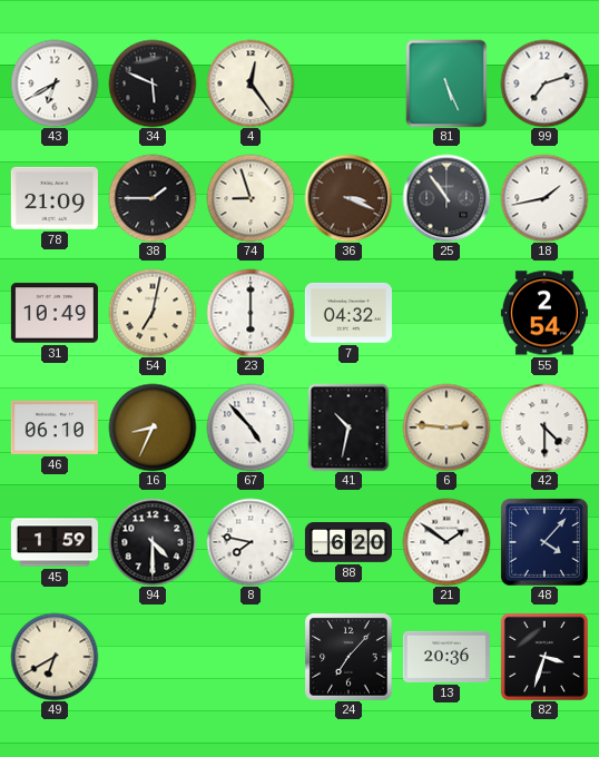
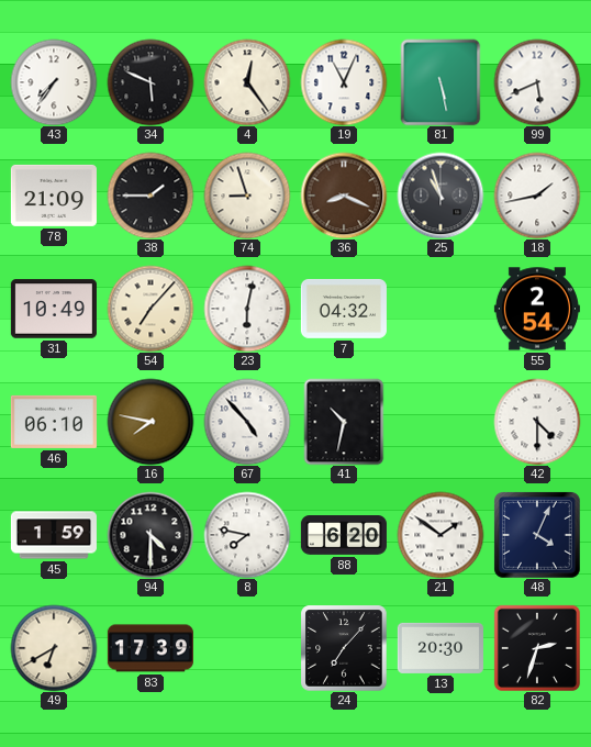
43: 6:40 -> 7:36
19: none -> 11:04
81: 5:26 -> 5:28
99: 7:12 -> 5:41
36: 3:19 -> 8:19
25: 10:54 -> 10:57
54: 7:02 -> 7:07
23: 6:00 -> 6:02
16: 8:34 -> 7:47
6: 2:46 -> none
48: 4:07 -> 4:04
83: none -> 17:39
13: 20:36 -> 20:30
82: 3:33 -> 2:33
